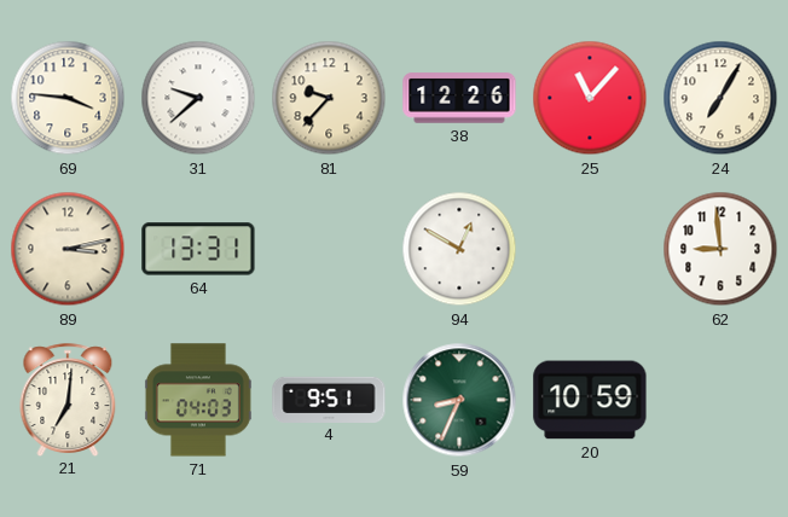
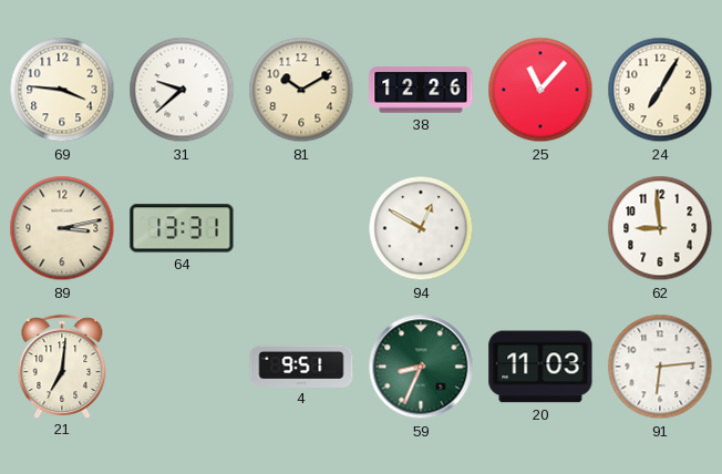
81: 9:37 -> 10:10
71: 04:03 -> none
20: 10:59 -> 11:03
91: none -> 6:14
